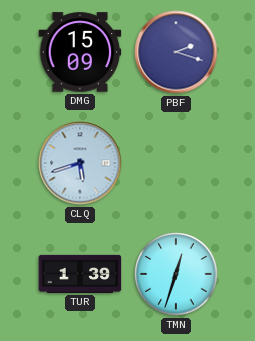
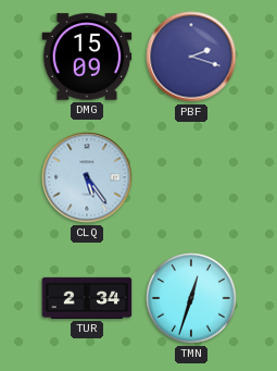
CLQ: 5:42 -> 5:24
TUR: 1:39 -> 2:34
